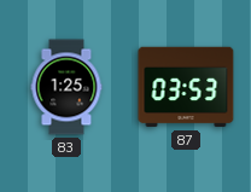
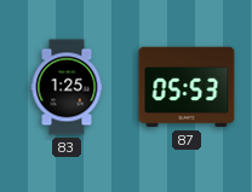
87: 03:53 -> 05:53
